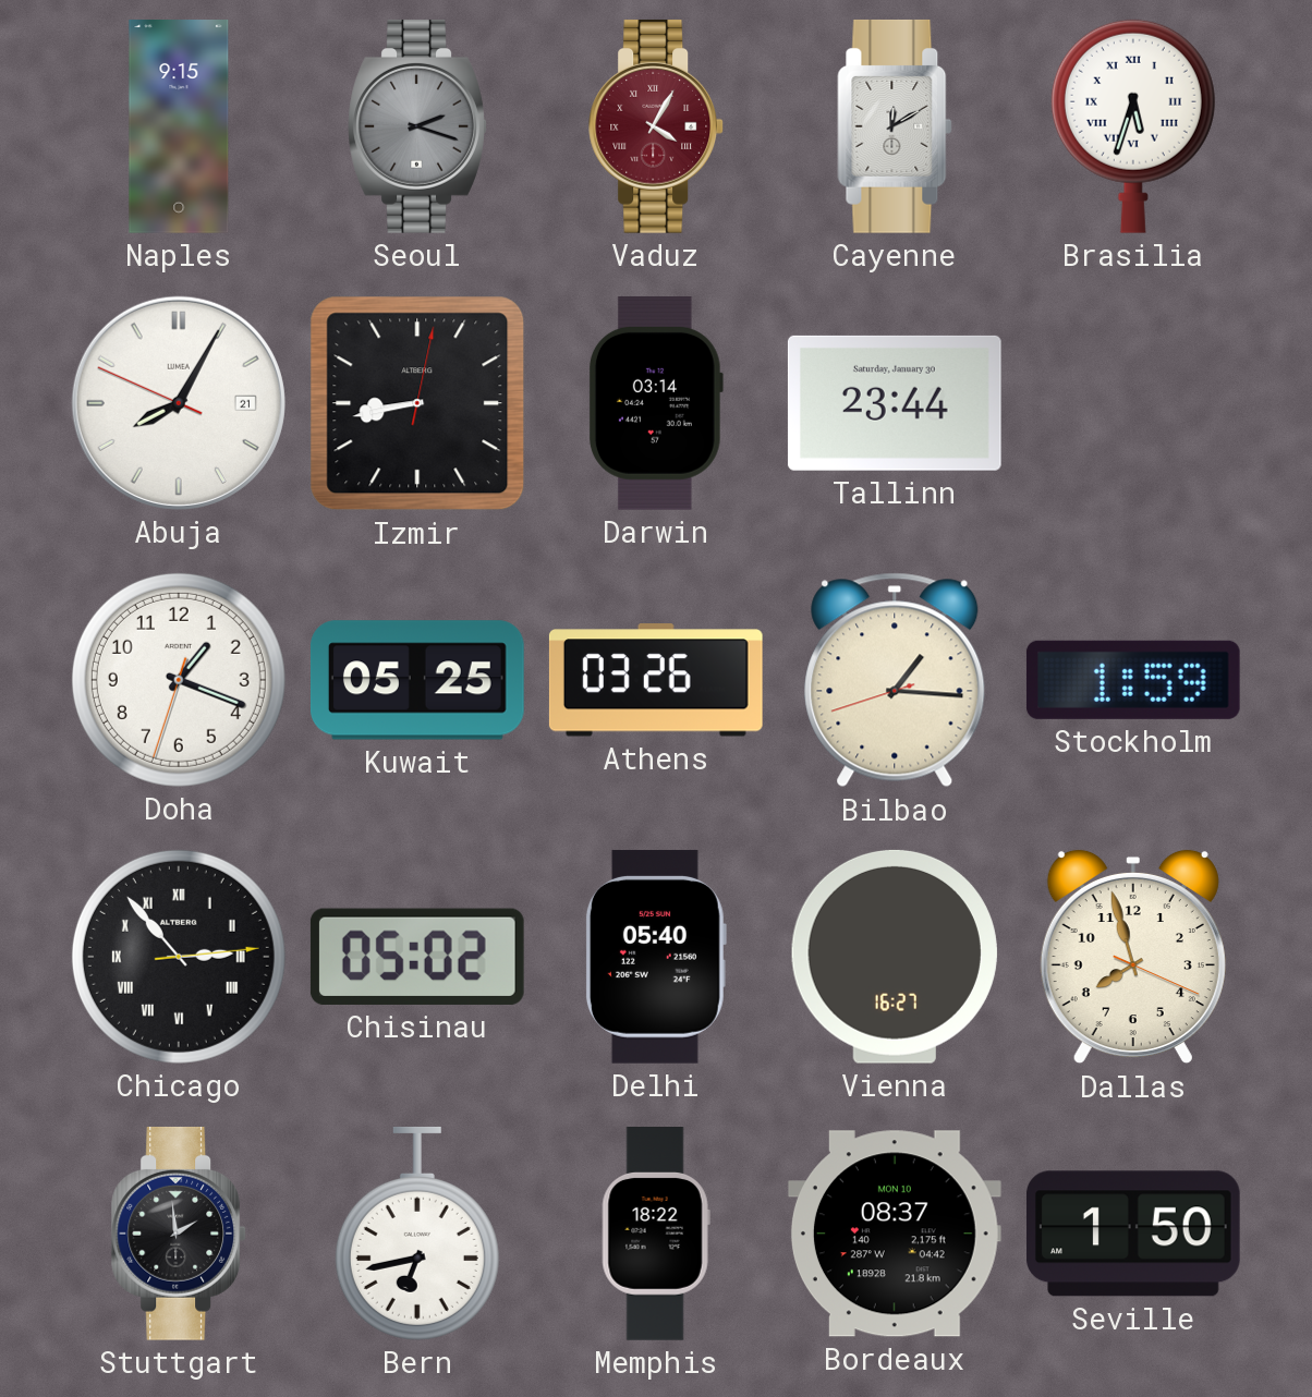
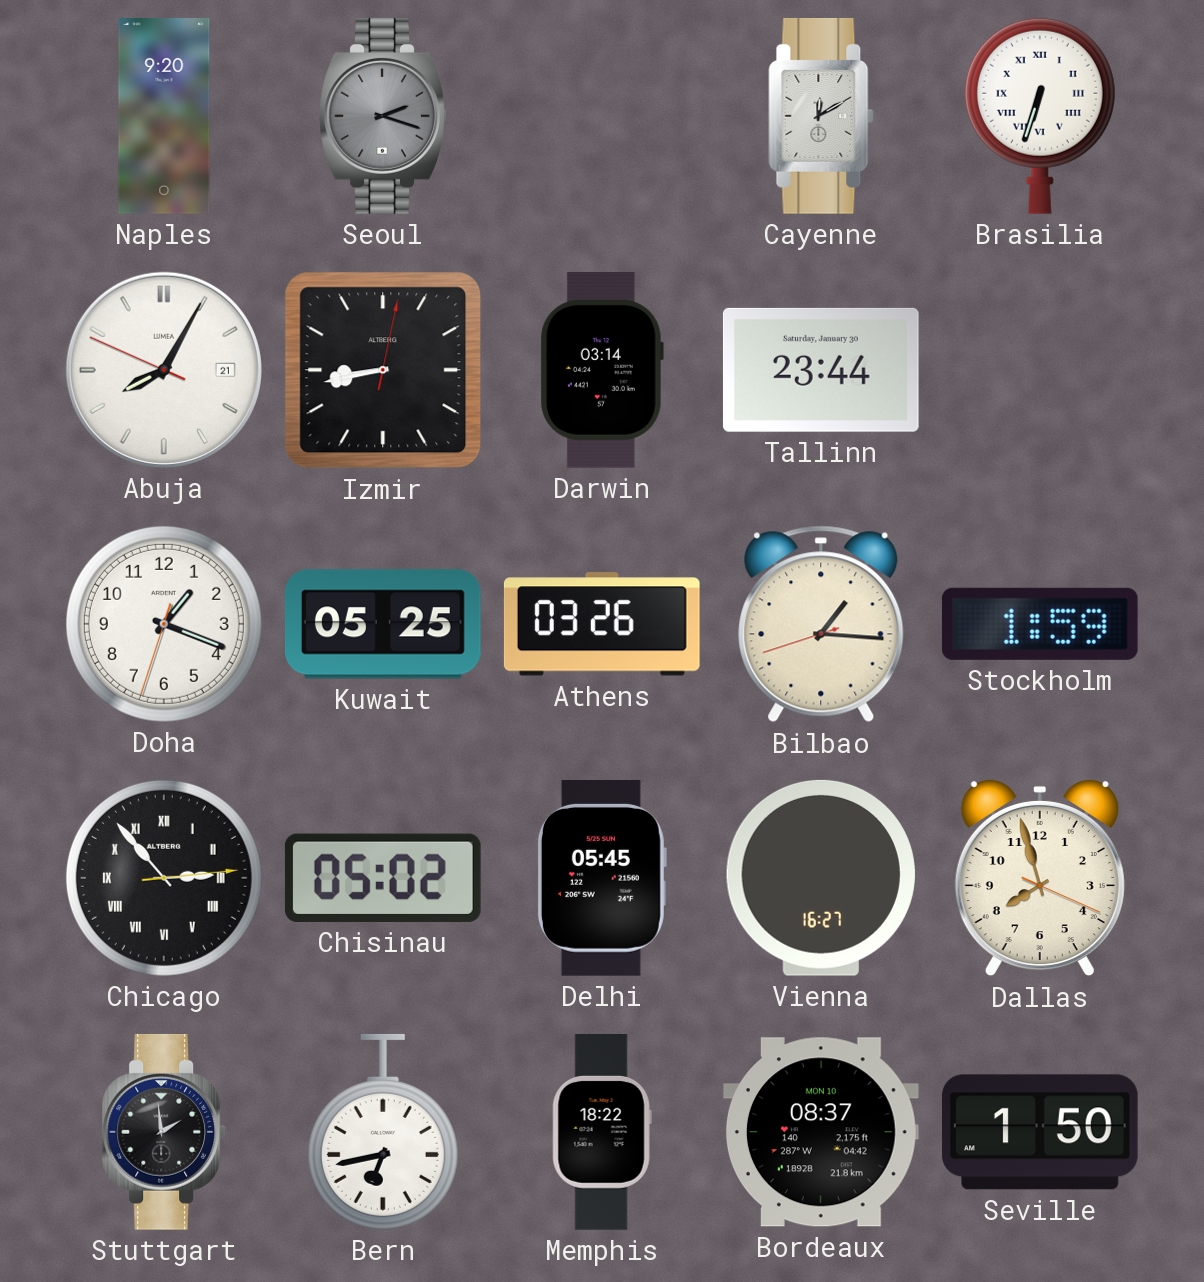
Naples: 9:15 -> 9:20
Vaduz: 4:05 -> none
Brasilia: 5:33 -> 6:33
Delhi: 05:40 -> 05:45
